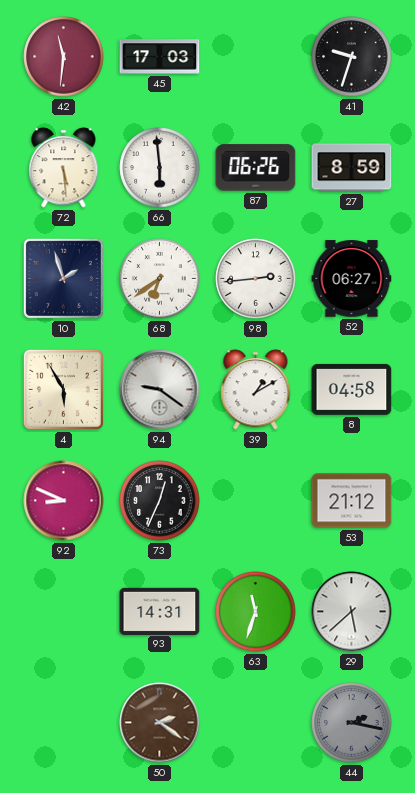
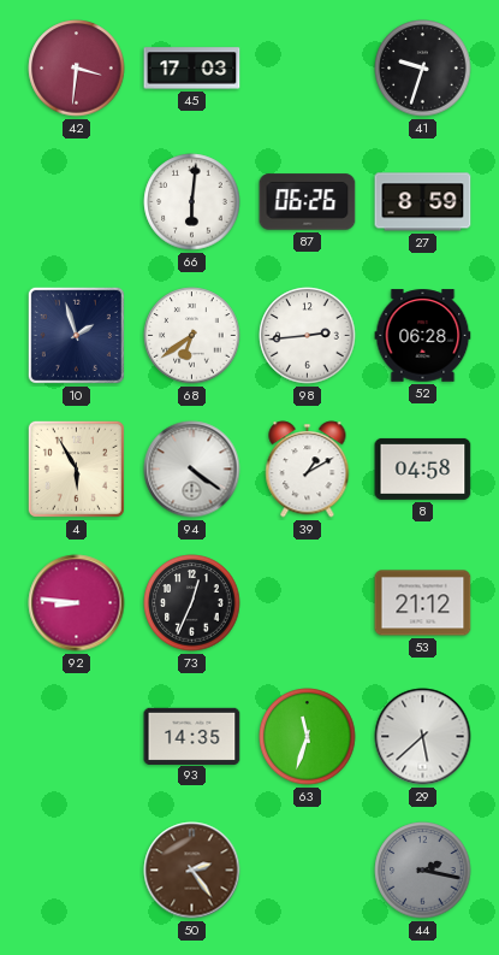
42: 11:31 -> 3:31
72: 5:29 -> none
66: 5:59 -> 6:01
52: 06:27 -> 06:28
94: 9:21 -> 4:21
92: 8:49 -> 8:46
93: 14:31 -> 14:35
50: 2:21 -> 2:24
